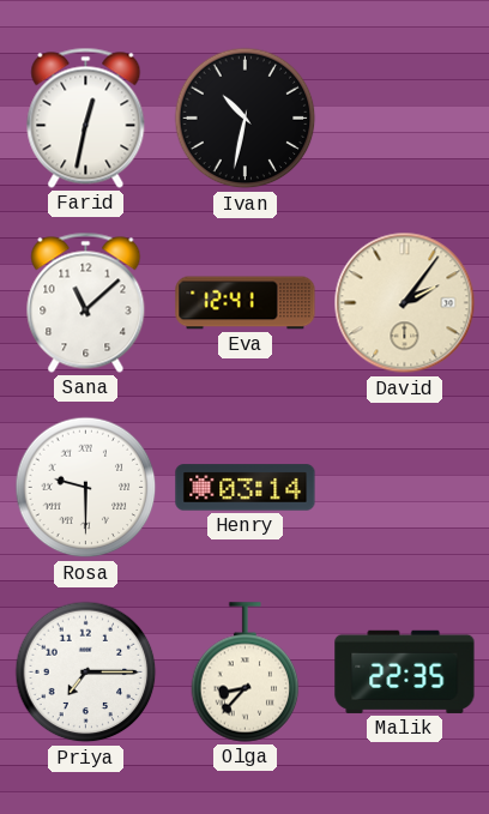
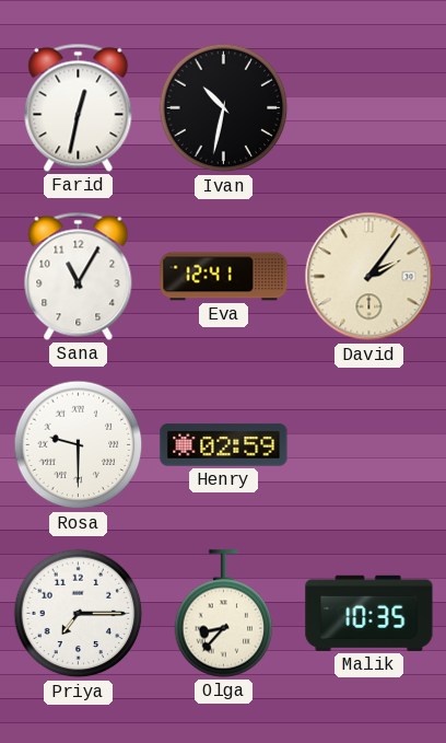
Sana: 11:08 -> 11:05
Henry: 03:14 -> 02:59
Malik: 22:35 -> 10:35
